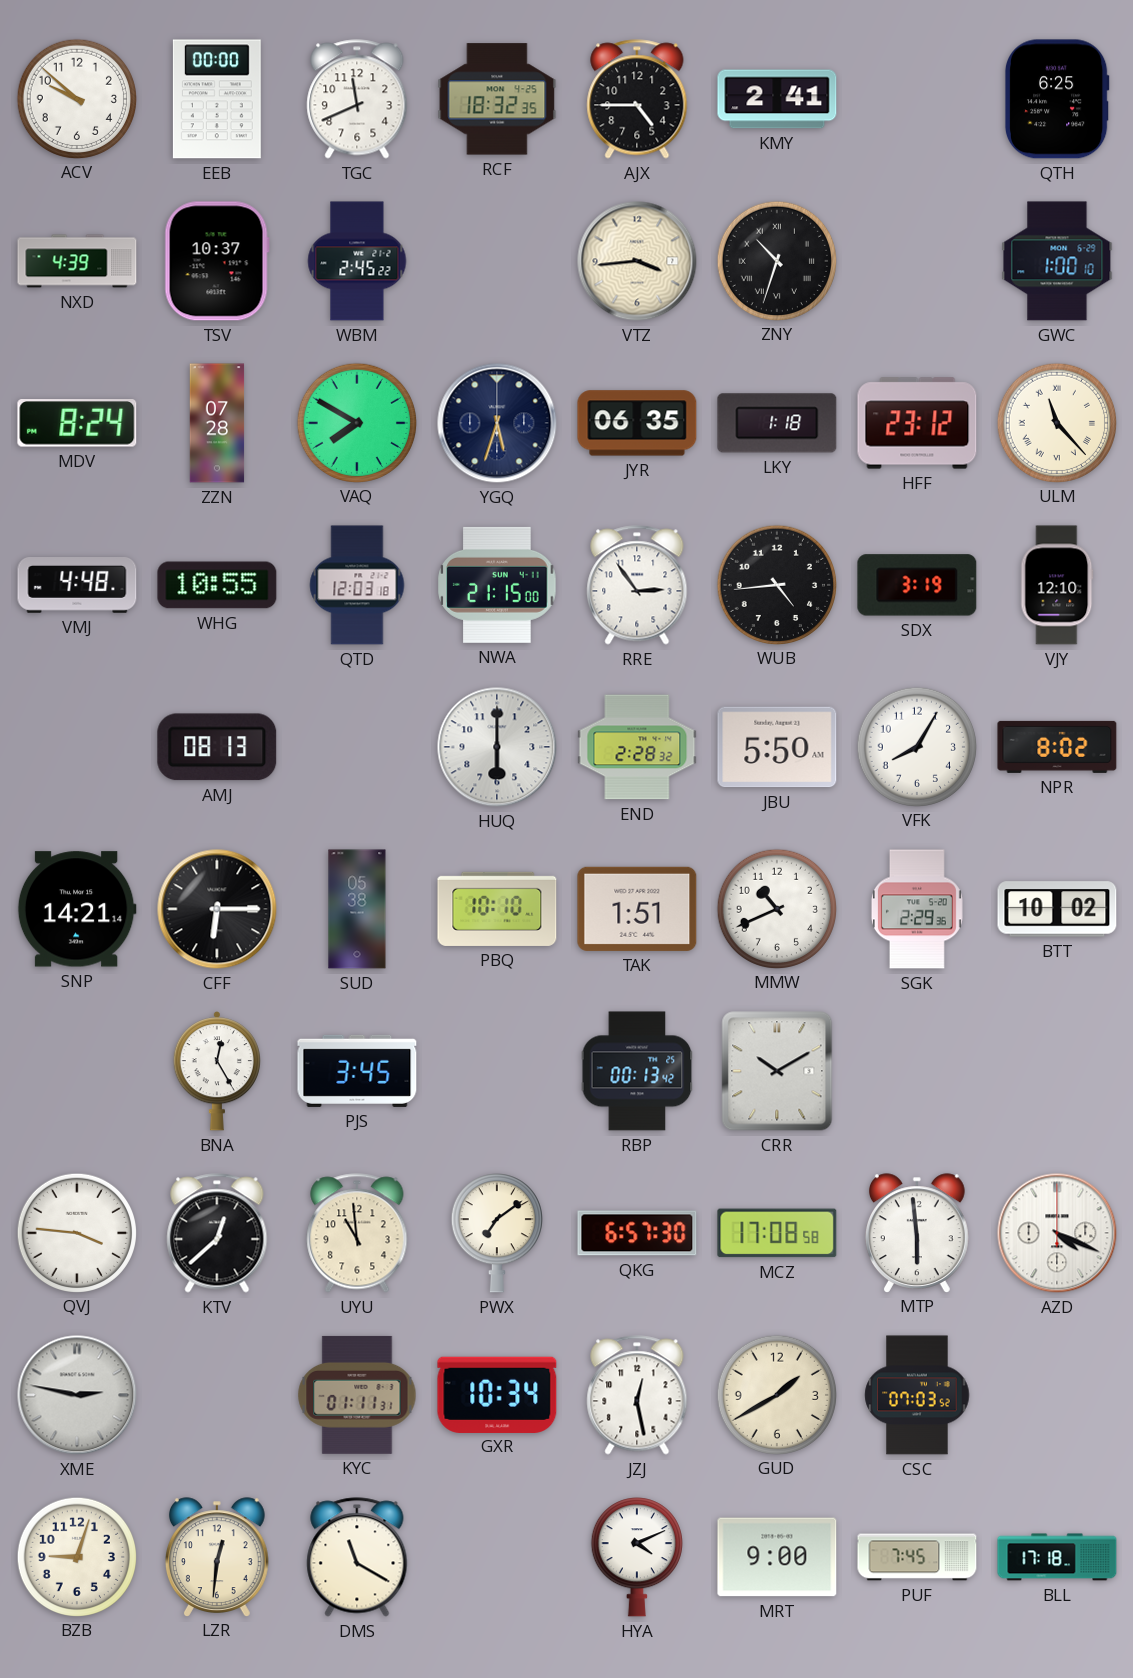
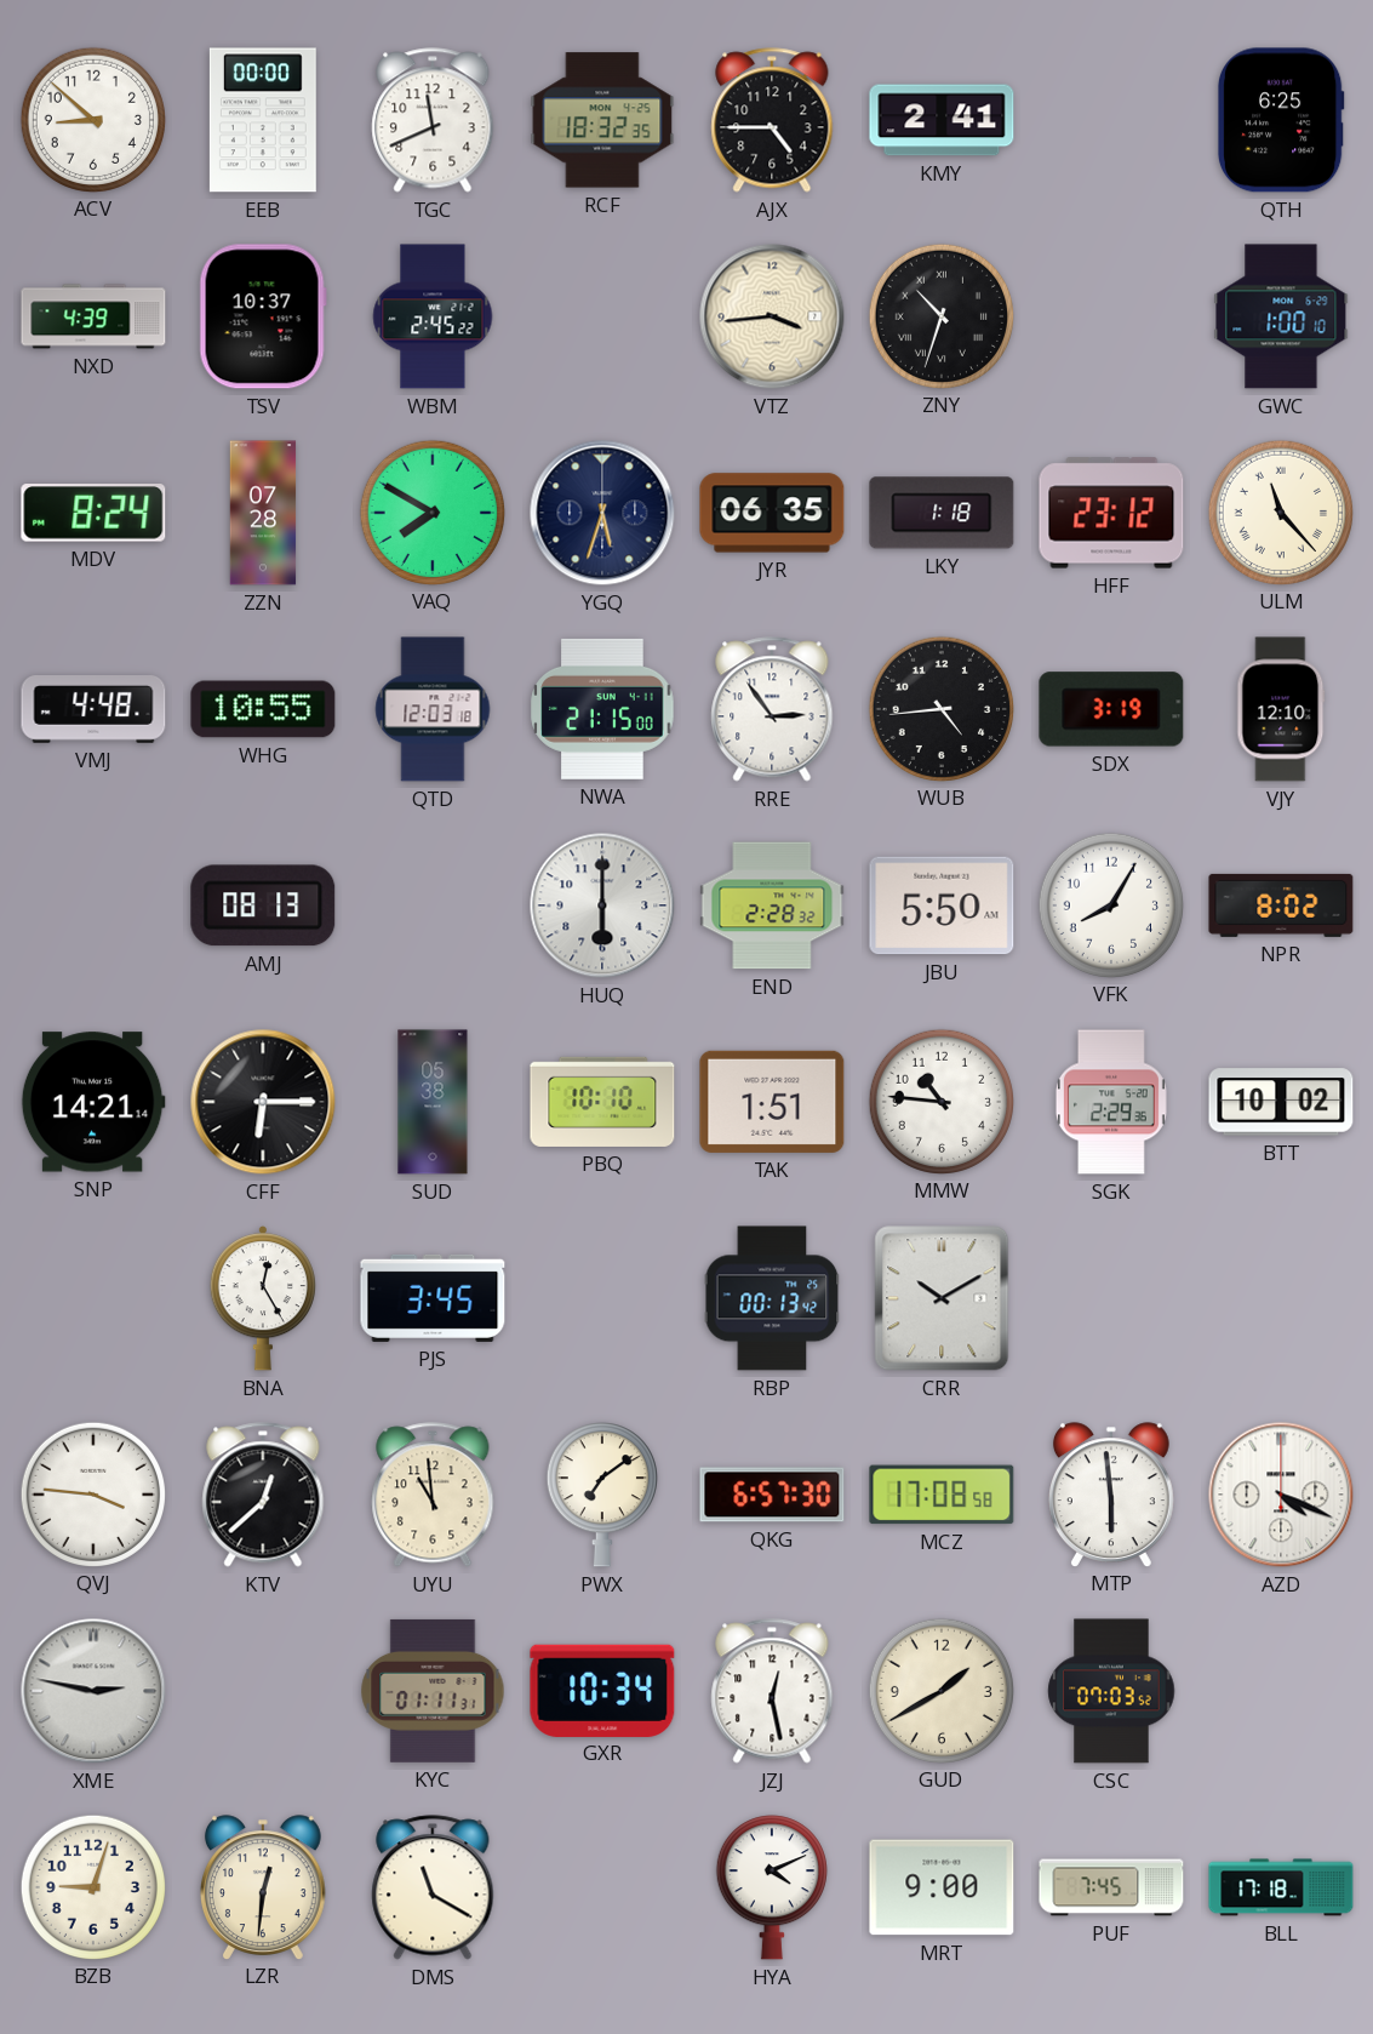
ACV: 9:52 -> 8:52
MMW: 10:41 -> 10:46
